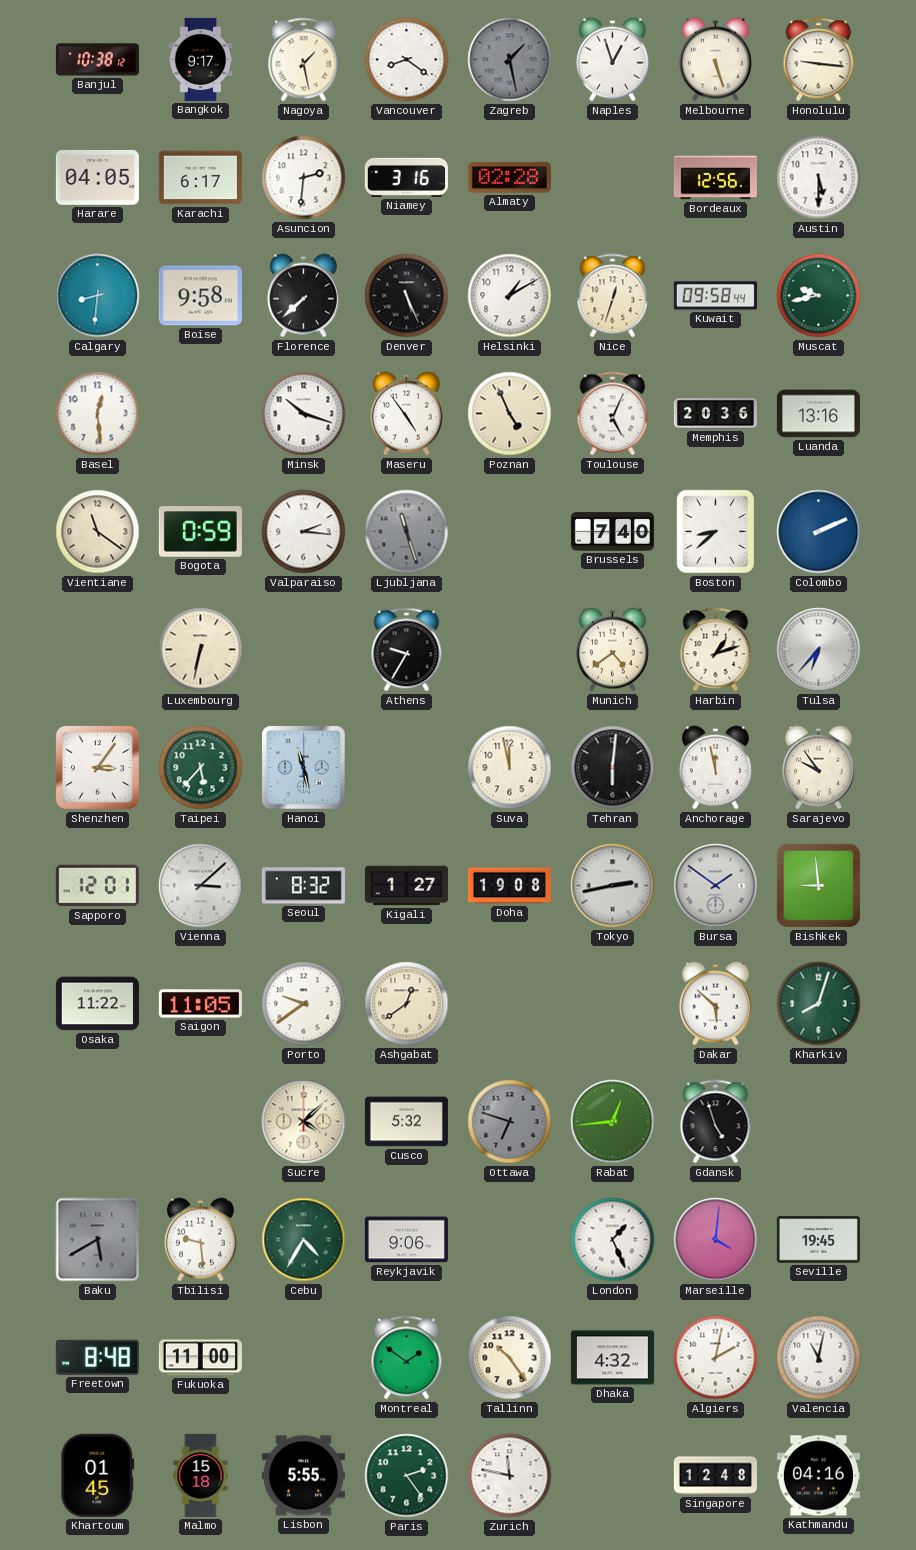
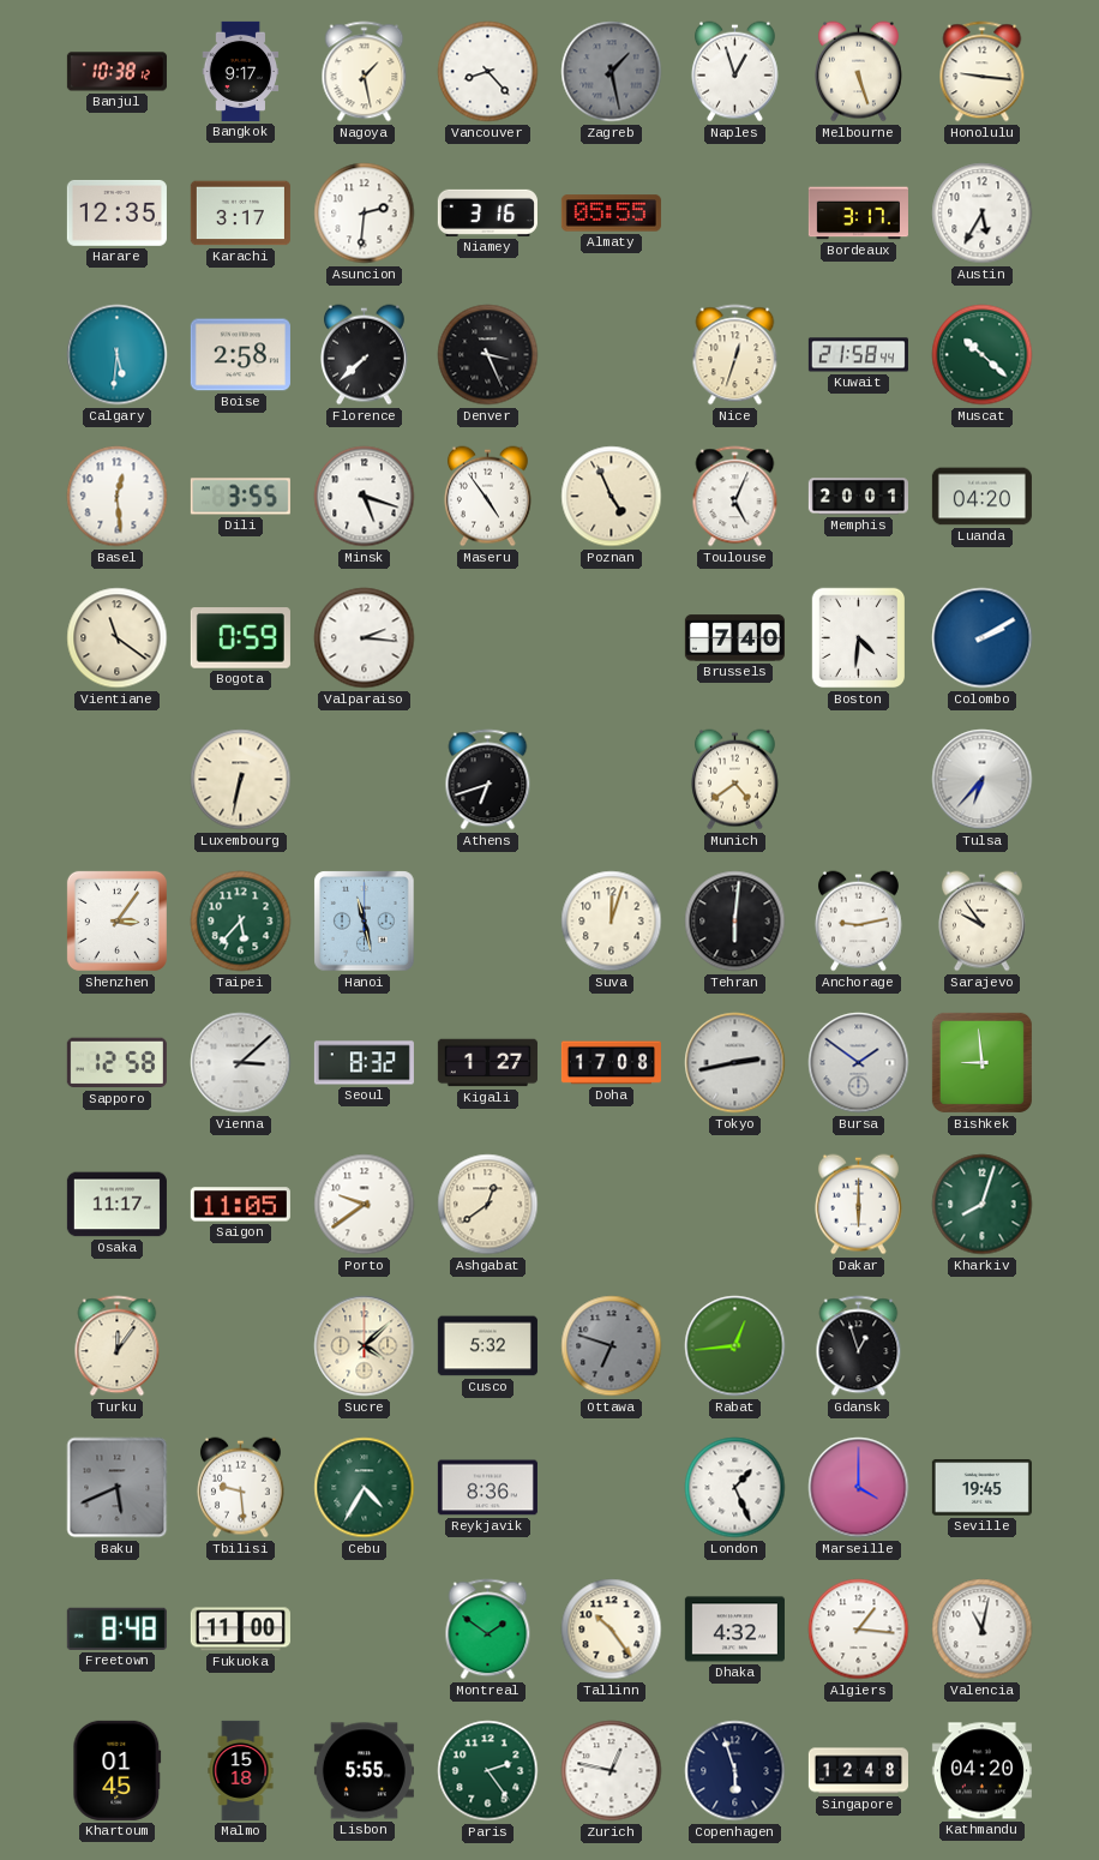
Vancouver: 8:21 -> 8:23
Harare: 04:05 -> 12:35
Karachi: 6:17 -> 3:17
Almaty: 02:28 -> 05:55
Bordeaux: 12:56 -> 3:17
Austin: 5:30 -> 5:35
Calgary: 8:31 -> 5:31
Boise: 9:58 -> 2:58
Denver: 5:26 -> 3:26
Helsinki: 1:10 -> none
Kuwait: 09:58 -> 21:58
Muscat: 9:43 -> 10:22
Dili: none -> 3:55
Minsk: 10:18 -> 5:18
Memphis: 20:36 -> 20:01
Luanda: 13:16 -> 04:20
Ljubljana: 11:27 -> none
Boston: 8:38 -> 4:31
Colombo: 2:11 -> 2:10
Athens: 9:35 -> 6:42
Harbin: 1:12 -> none
Suva: 11:58 -> 12:03
Anchorage: 11:58 -> 9:13
Sapporo: 12:01 -> 12:58
Doha: 19:08 -> 17:08
Osaka: 11:22 -> 11:17
Dakar: 5:52 -> 6:00
Turku: none -> 12:06
Gdansk: 4:57 -> 12:57
Baku: 5:40 -> 5:41
Reykjavik: 9:06 -> 8:36
Marseille: 4:01 -> 4:00
Algiers: 2:02 -> 1:16
Zurich: 11:47 -> 12:47
Copenhagen: none -> 5:57
Kathmandu: 04:16 -> 04:20
